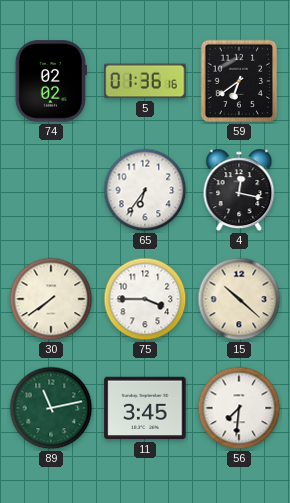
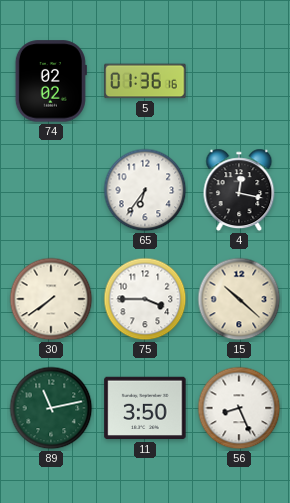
59: 6:39 -> none
11: 3:45 -> 3:50
56: 7:31 -> 8:26
